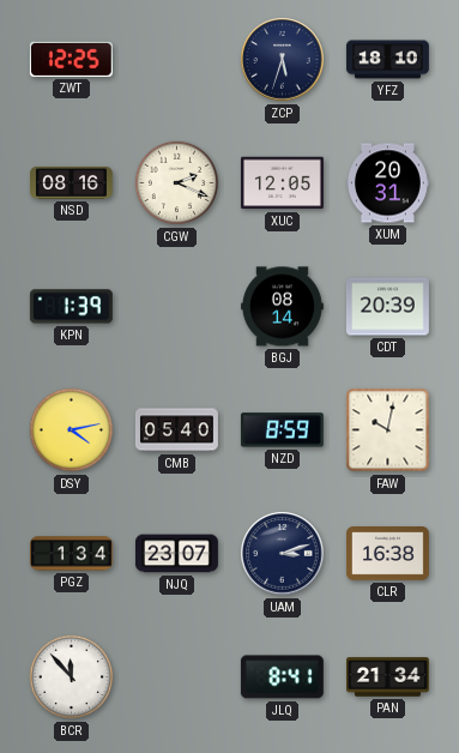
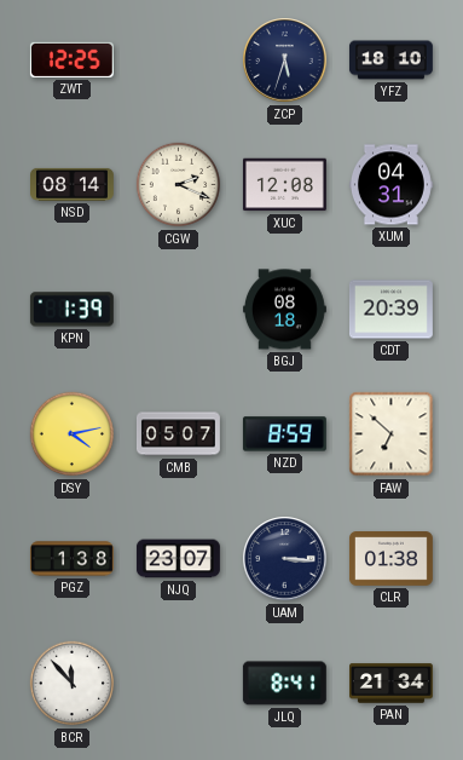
NSD: 08:16 -> 08:14
XUC: 12:05 -> 12:08
XUM: 20:31 -> 04:31
BGJ: 08:14 -> 08:18
CMB: 05:40 -> 05:07
FAW: 10:02 -> 6:52
PGZ: 1:34 -> 1:38
UAM: 3:12 -> 3:16
CLR: 16:38 -> 01:38
